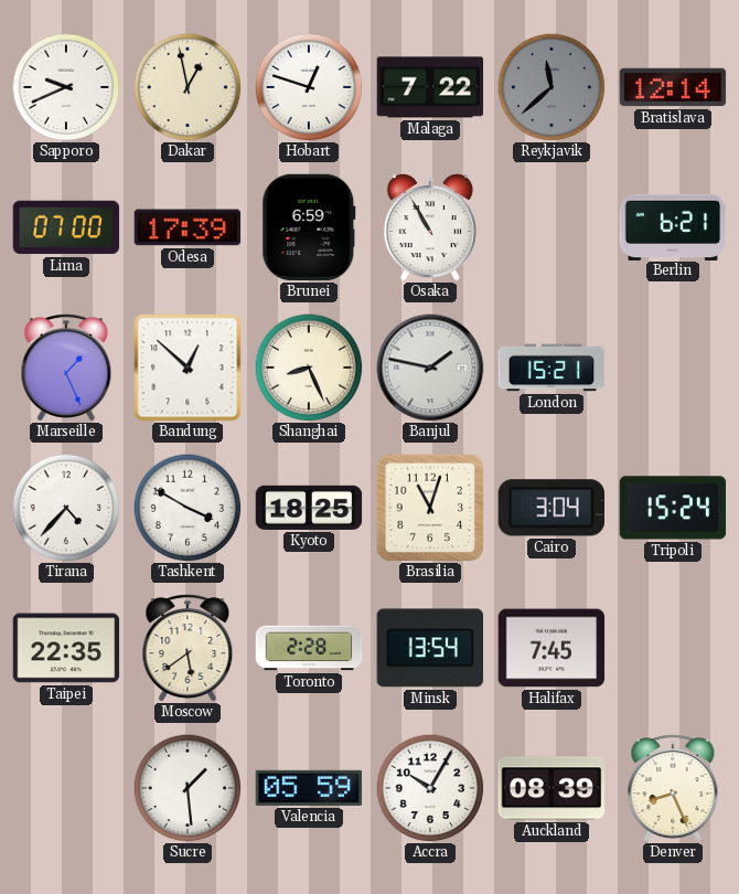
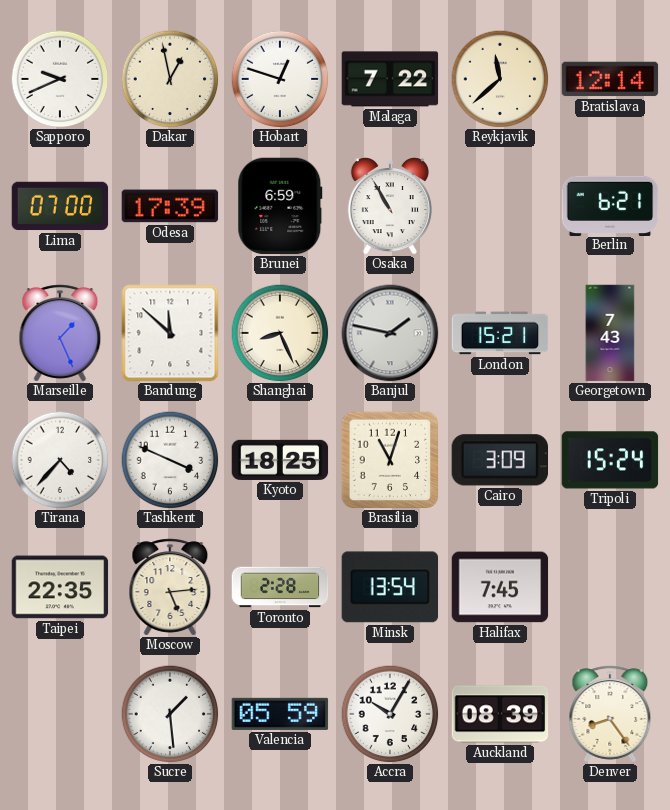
Reykjavik dial: grey -> cream
Bandung: 12:52 -> 11:52
Georgetown: none -> 7:43
Tashkent: 3:50 -> 3:49
Cairo: 3:04 -> 3:09
Moscow: 5:39 -> 5:14
Denver: 8:26 -> 8:24
